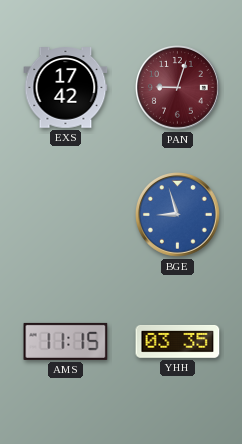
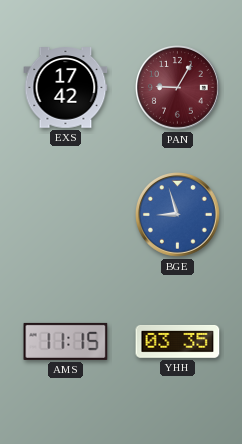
PAN: 9:03 -> 9:05
